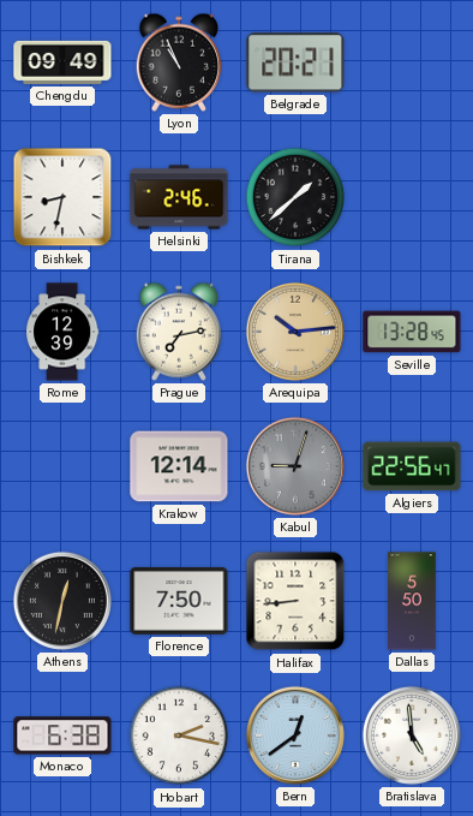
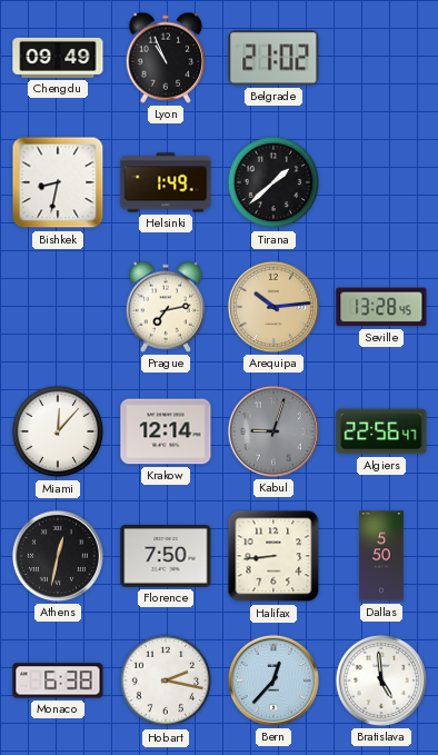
Belgrade: 20:21 -> 21:02
Helsinki: 2:46 -> 1:49
Rome: 12:39 -> none
Miami: none -> 12:07
Bern: 12:39 -> 12:37
